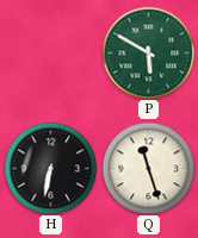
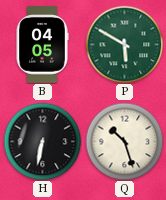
B: none -> 04:05
Q: 11:27 -> 10:27
